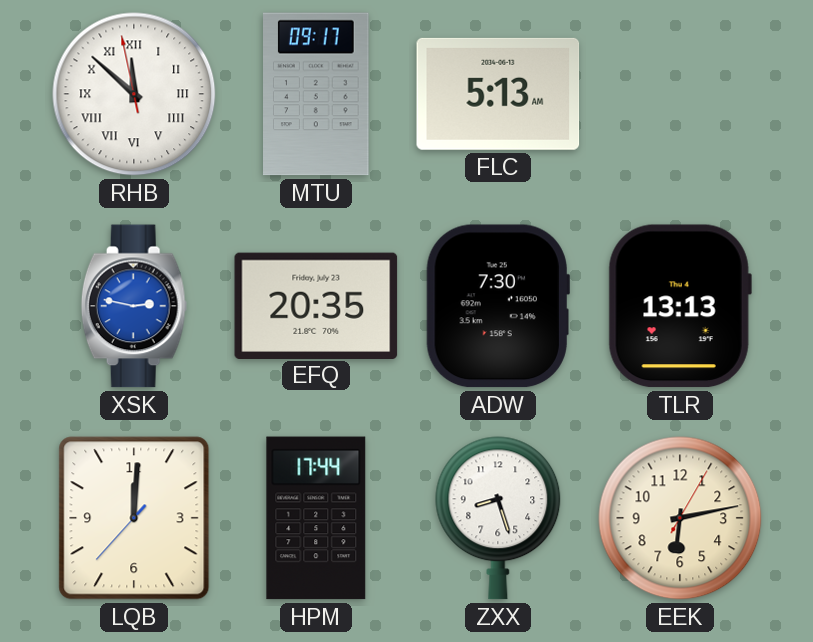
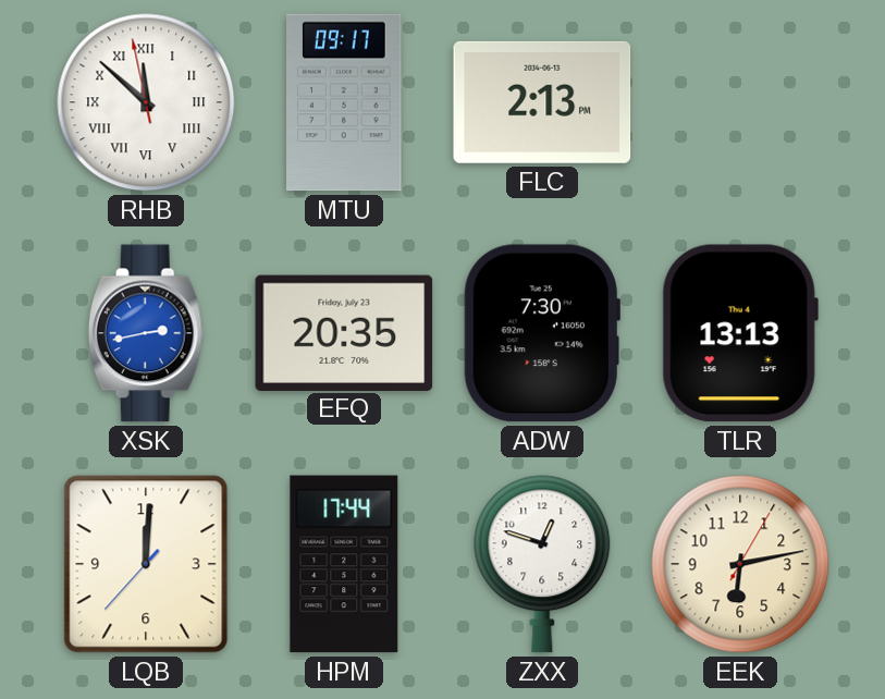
FLC: 5:13 -> 2:13
XSK: 2:47 -> 2:43
ZXX: 8:27 -> 12:48
